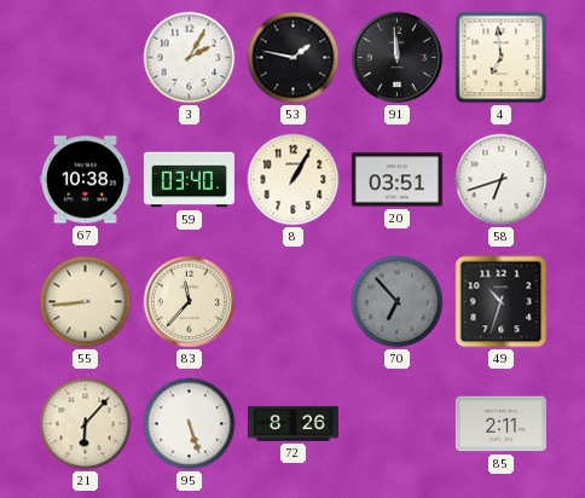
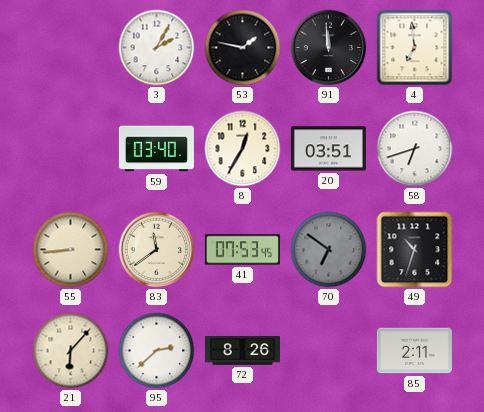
67: 10:38 -> none
8: 1:05 -> 12:35
83: 11:37 -> 11:39
41: none -> 07:53
70: 6:53 -> 6:51
95: 5:27 -> 2:38
